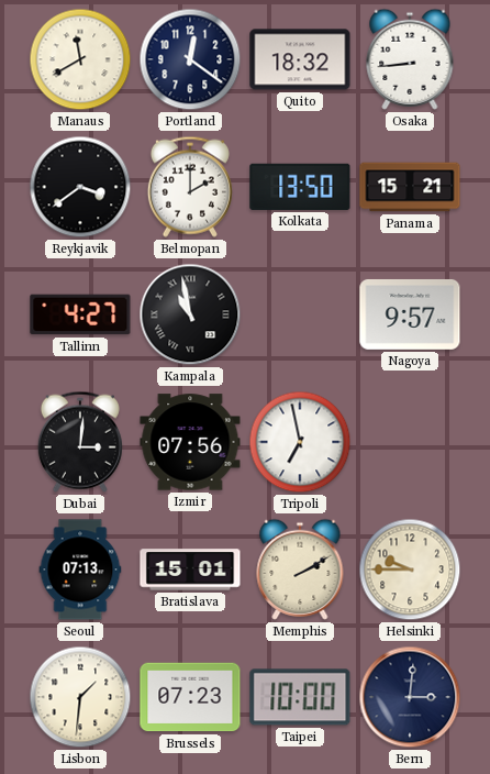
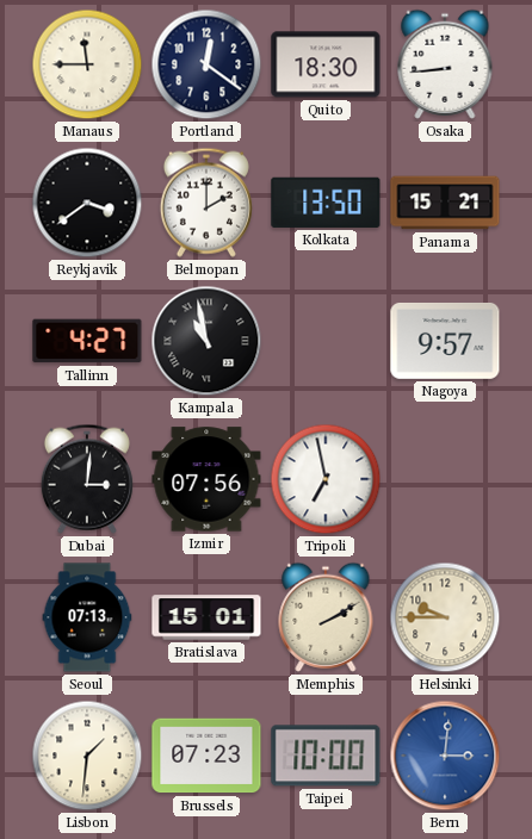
Manaus: 11:40 -> 11:45
Quito: 18:32 -> 18:30
Bern dial: navy -> blue
